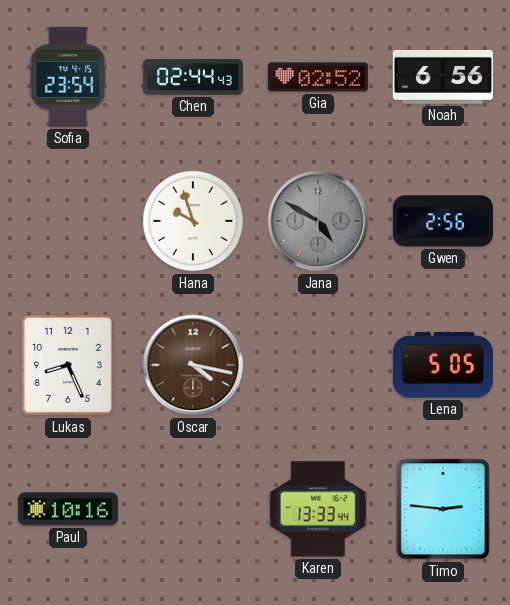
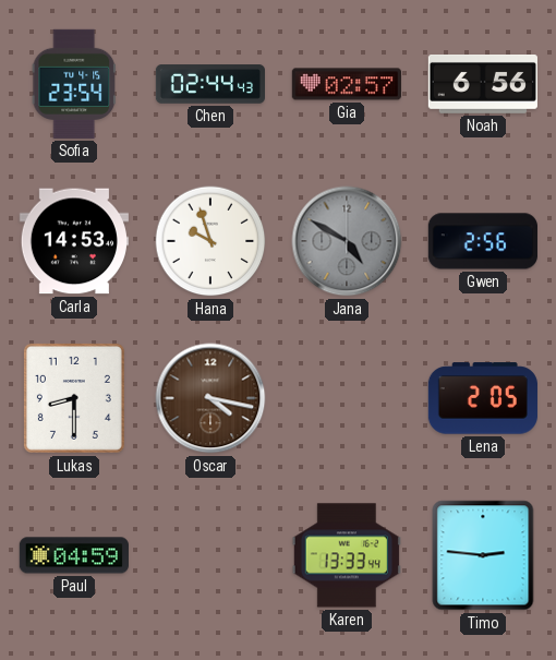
Gia: 02:52 -> 02:57
Carla: none -> 14:53
Lukas: 8:26 -> 8:30
Lena: 5:05 -> 2:05
Paul: 10:16 -> 04:59
